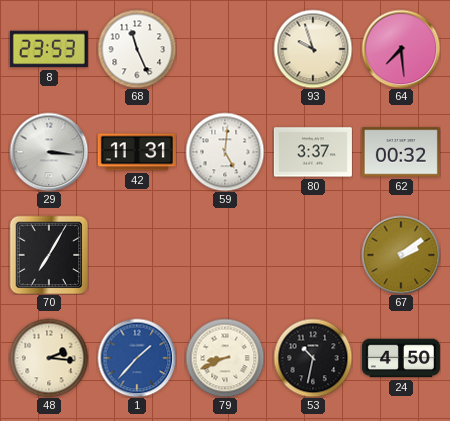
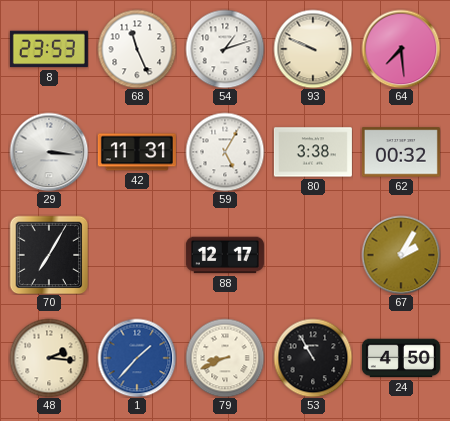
54: none -> 1:12
93: 9:57 -> 9:49
59: 5:01 -> 5:05
80: 3:37 -> 3:38
88: none -> 12:17
67: 2:09 -> 2:05
53: 10:32 -> 10:55
